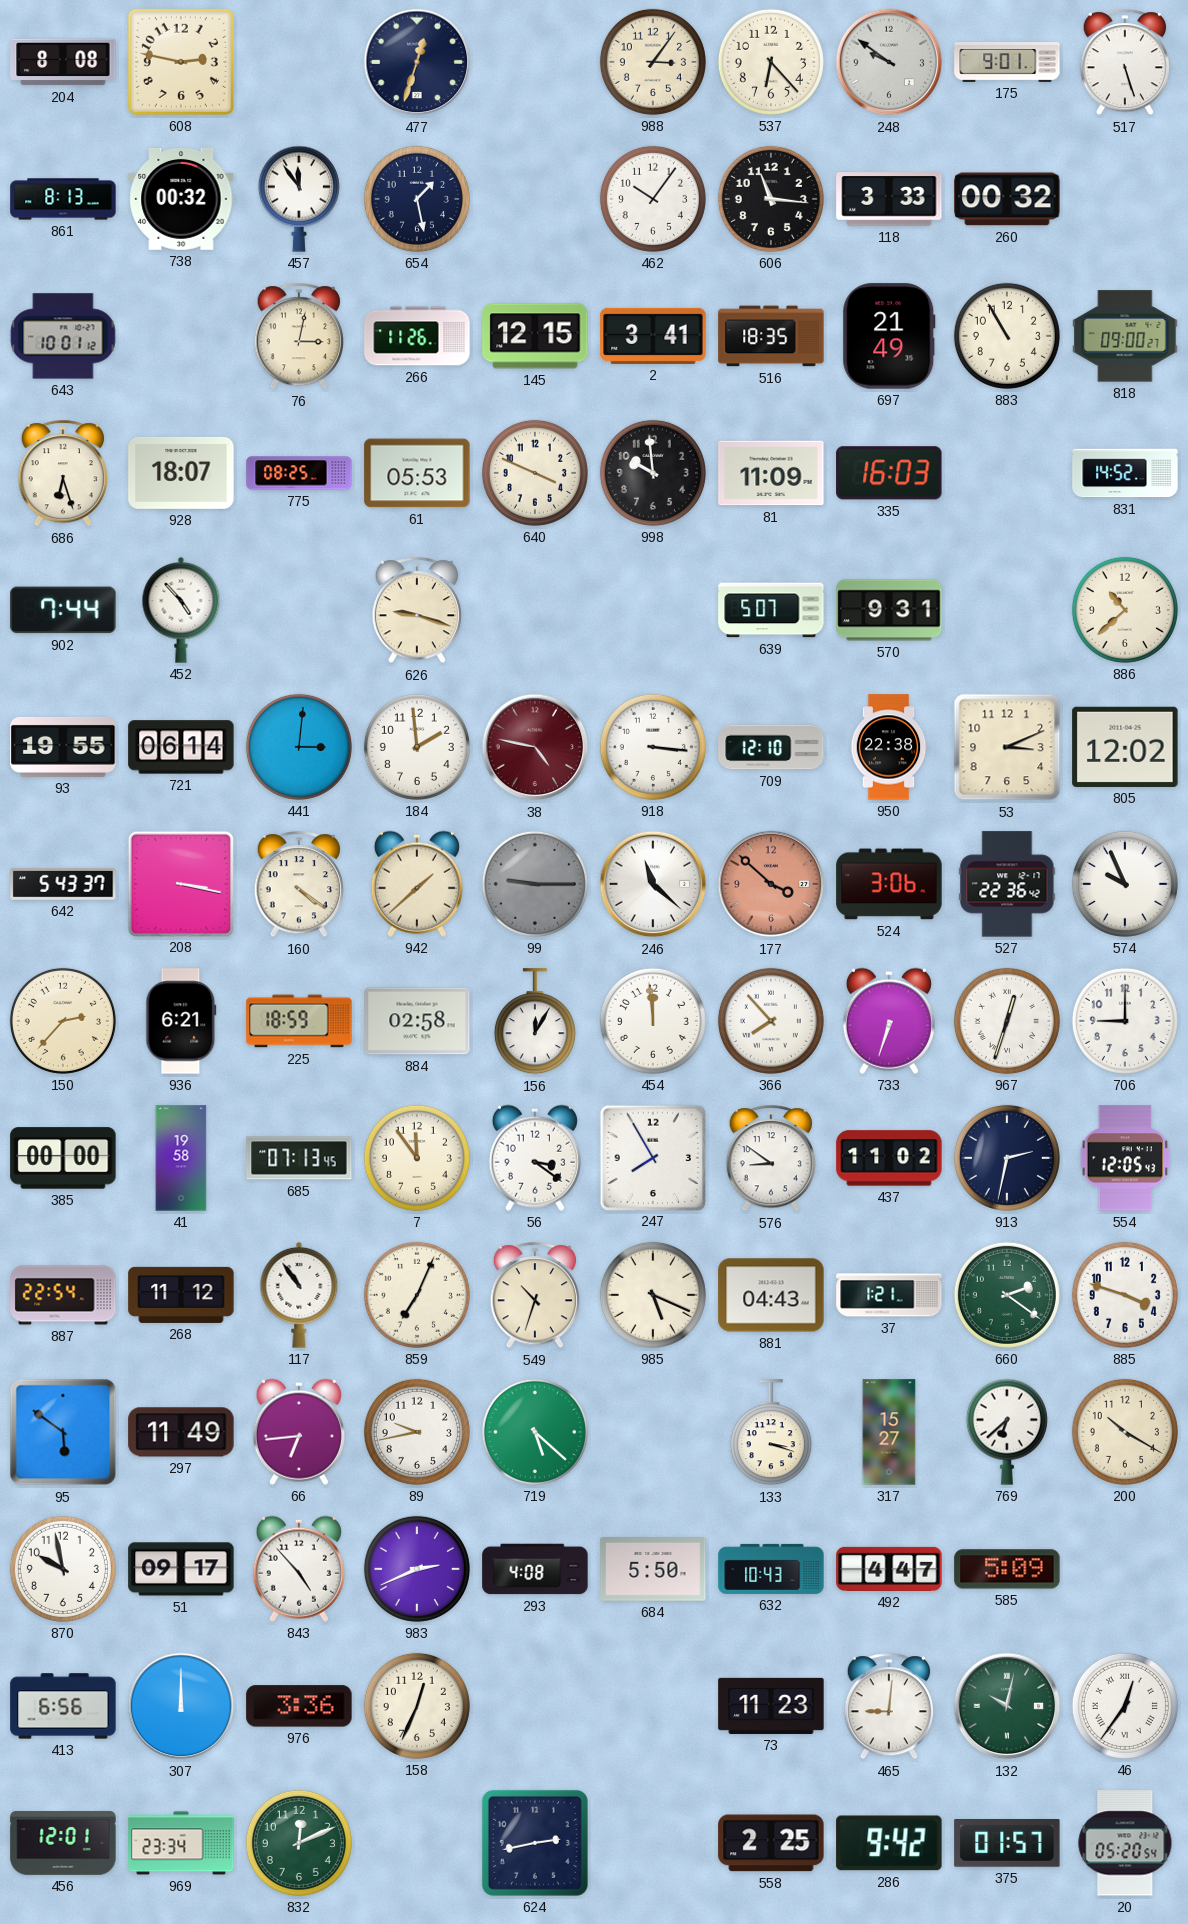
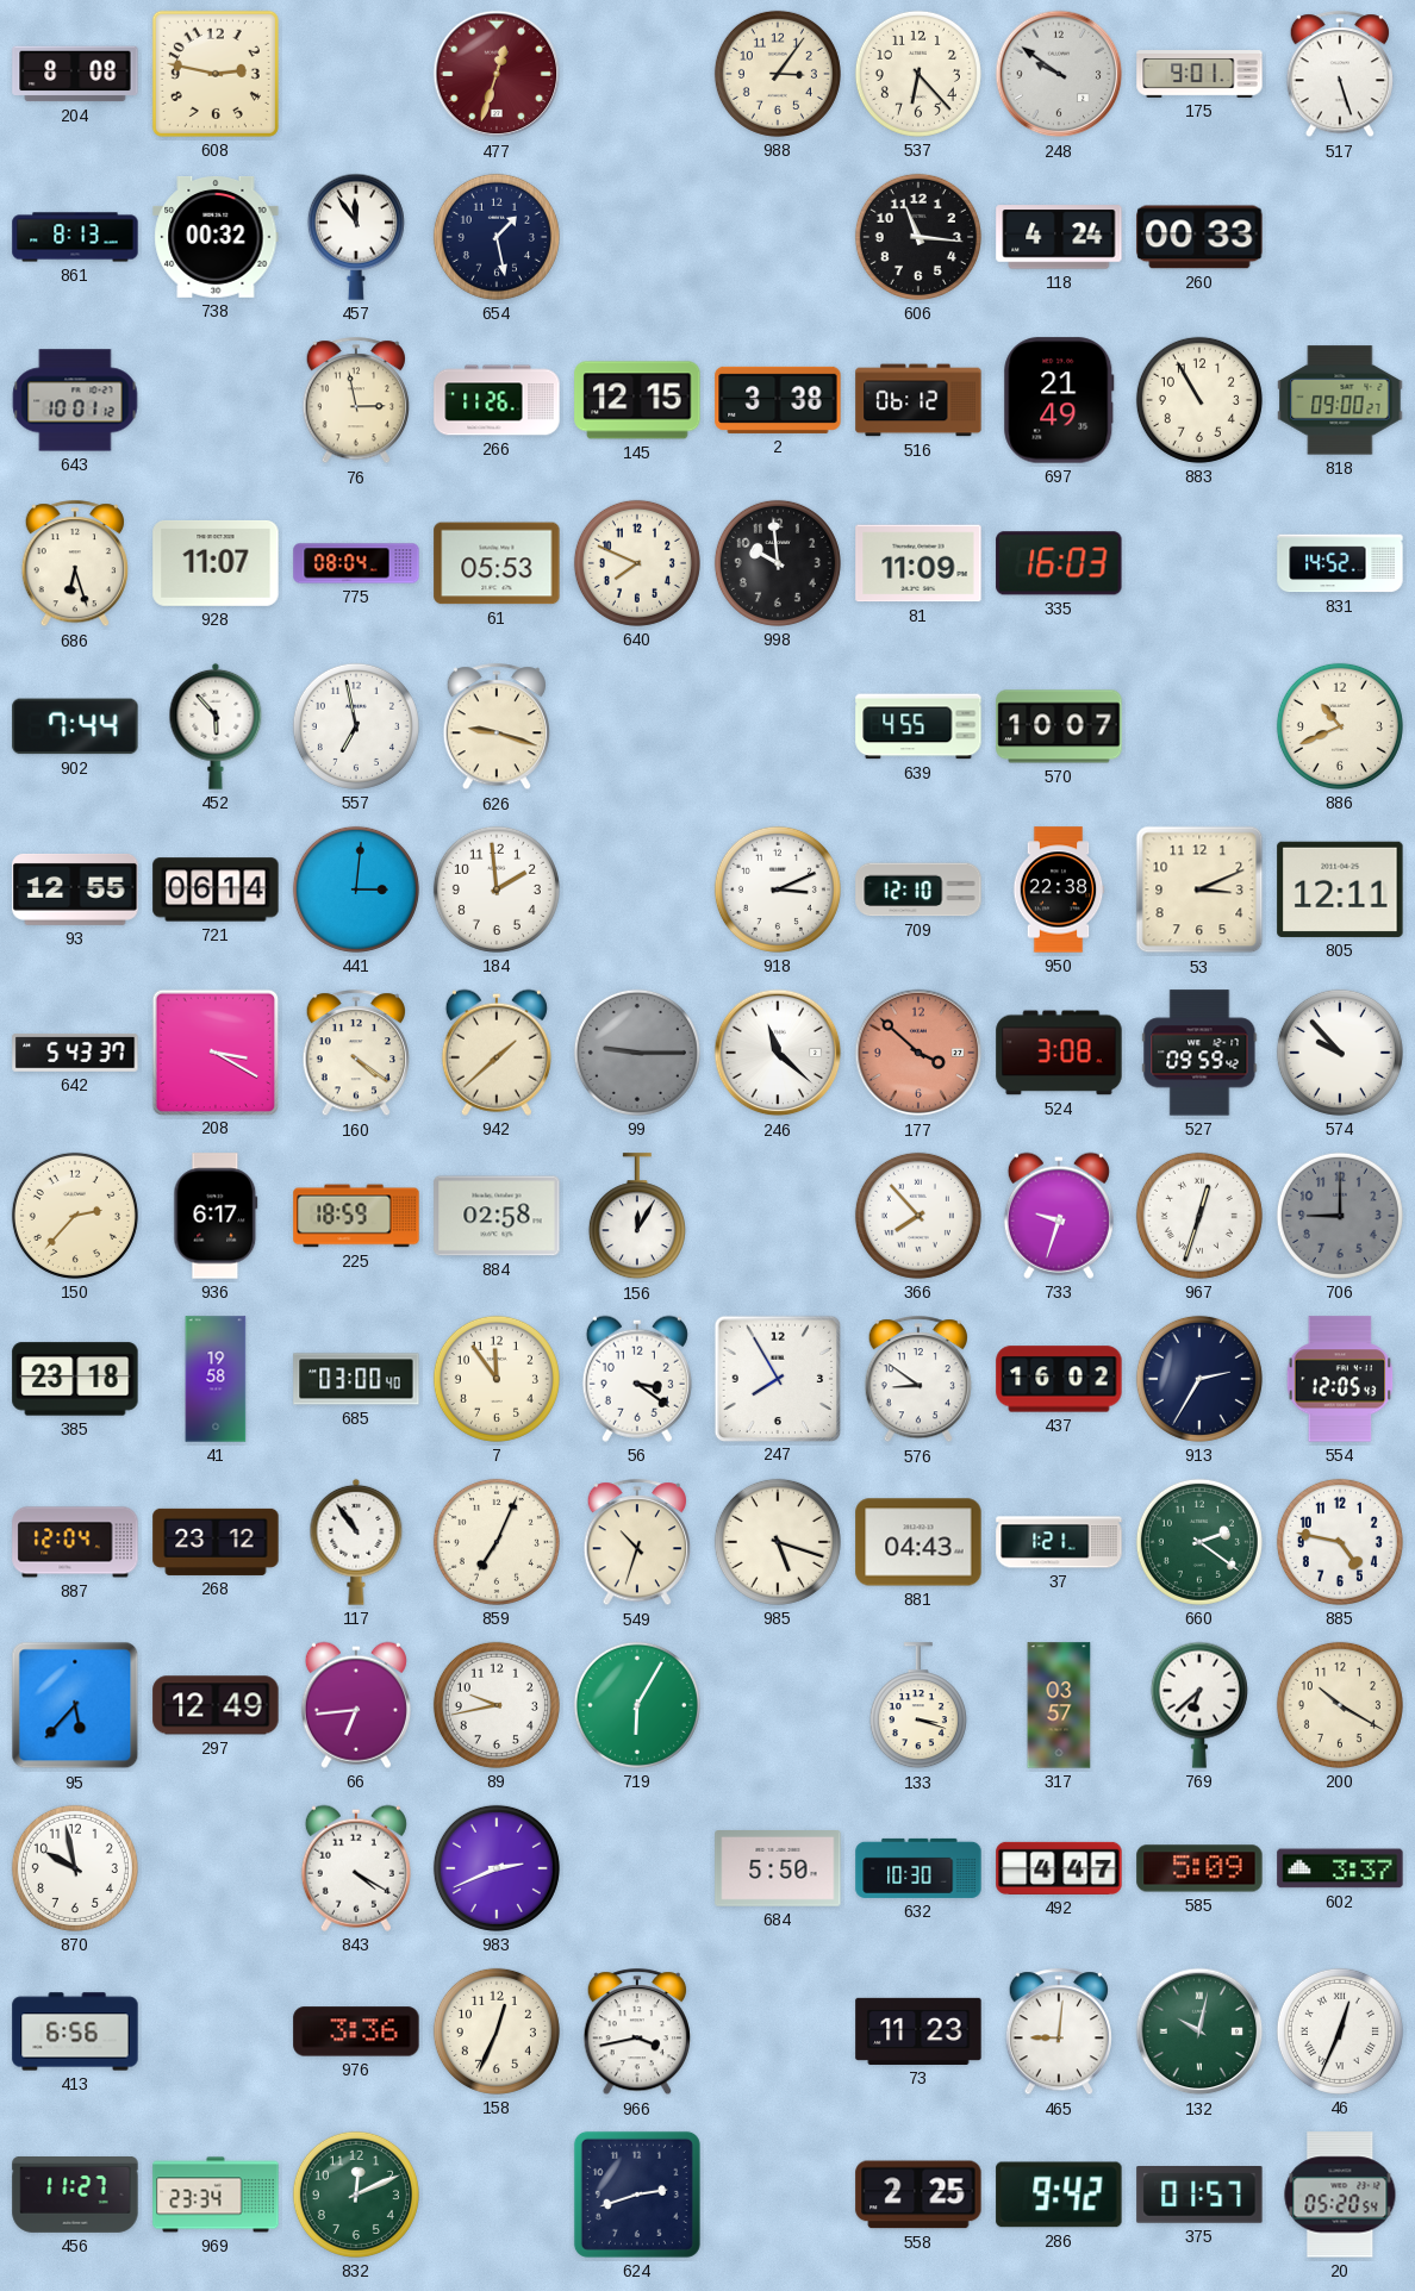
477 dial: navy -> burgundy
462: 10:06 -> none
118: 3:33 -> 4:24
260: 00:32 -> 00:33
76: 3:02 -> 2:58
2: 3:41 -> 3:38
516: 18:35 -> 06:12
928: 18:07 -> 11:07
775: 08:25 -> 08:04
640: 3:49 -> 7:49
452: 4:53 -> 5:53
557: none -> 6:58
639: 5:07 -> 4:55
570: 9:31 -> 10:07
886: 10:38 -> 10:41
93: 19:55 -> 12:55
38: 4:47 -> none
918: 3:16 -> 3:11
805: 12:02 -> 12:11
208: 3:17 -> 3:20
524: 3:06 -> 3:08
527: 22:36 -> 09:59
574: 9:56 -> 9:53
936: 6:21 -> 6:17
454: 11:59 -> none
733: 6:33 -> 9:33
706 dial: white -> grey
385: 00:00 -> 23:18
685: 07:13 -> 03:00
437: 11:02 -> 16:02
913: 2:32 -> 2:35
887: 22:54 -> 12:04
268: 11:12 -> 23:12
985: 5:19 -> 5:18
885: 3:48 -> 4:47
95: 5:51 -> 5:37
297: 11:49 -> 12:49
719: 5:22 -> 6:05
317: 15:27 -> 03:57
51: 09:17 -> none
843: 4:53 -> 4:20
293: 4:08 -> none
632: 10:43 -> 10:30
602: none -> 3:37
307: 12:00 -> none
966: none -> 3:43
46: 12:36 -> 12:34
456: 12:01 -> 11:27
624: 2:43 -> 2:42
